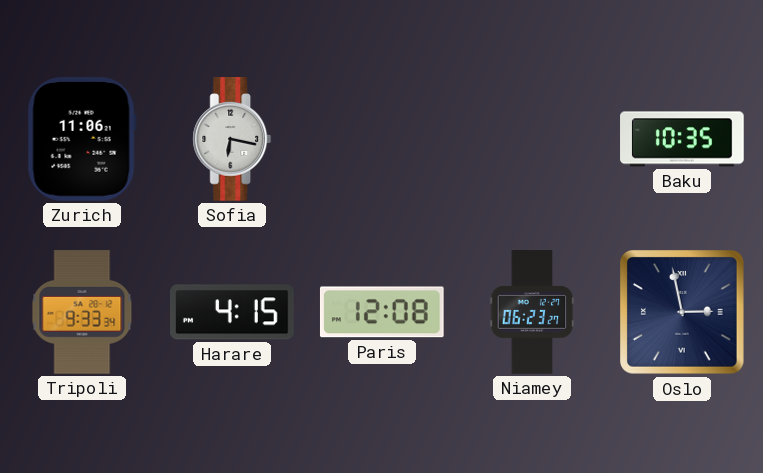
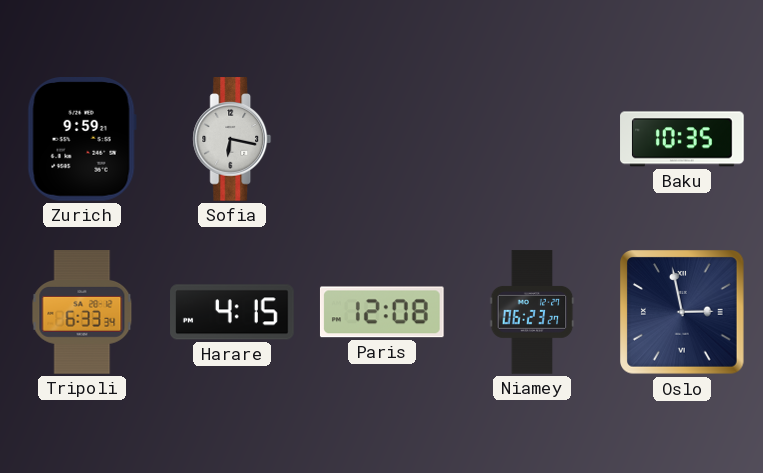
Zurich: 11:06 -> 9:59
Tripoli: 9:33 -> 6:33
